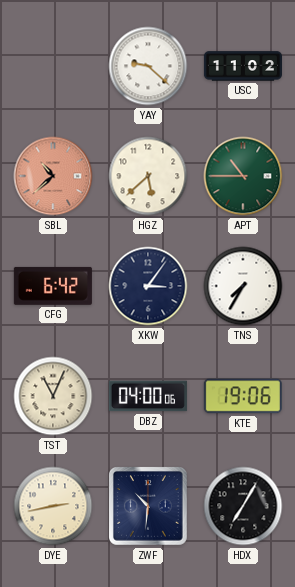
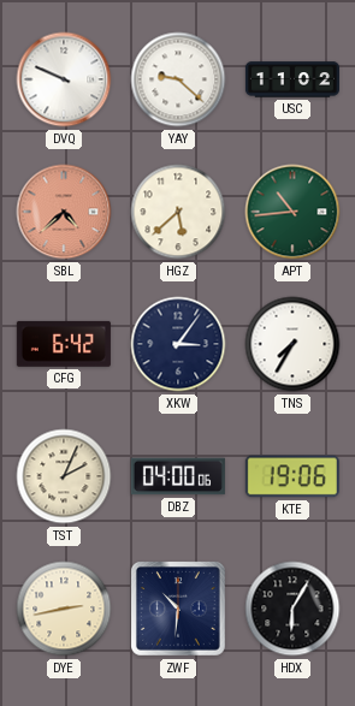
DVQ: none -> 9:49
SBL: 10:38 -> 4:38
APT: 10:45 -> 10:44
TST: 11:04 -> 2:04
HDX: 7:05 -> 6:05
